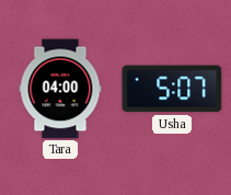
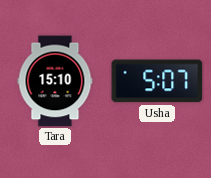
Tara: 04:00 -> 15:10
